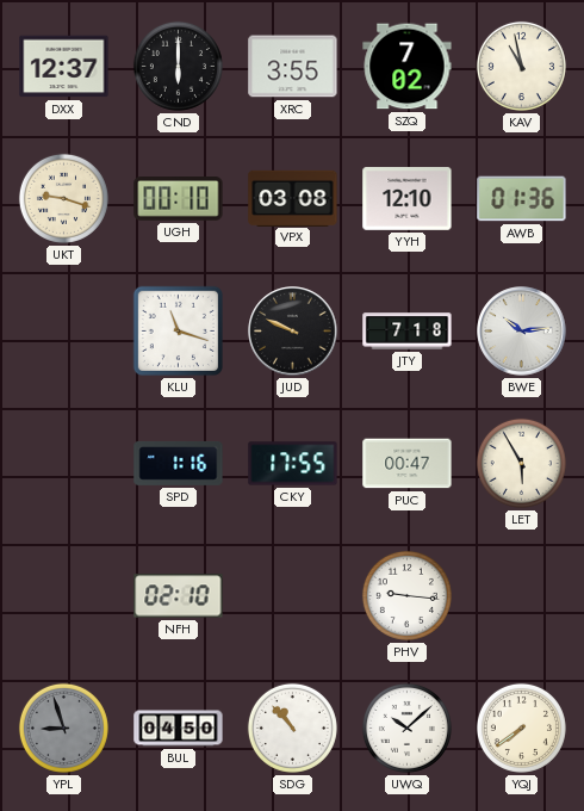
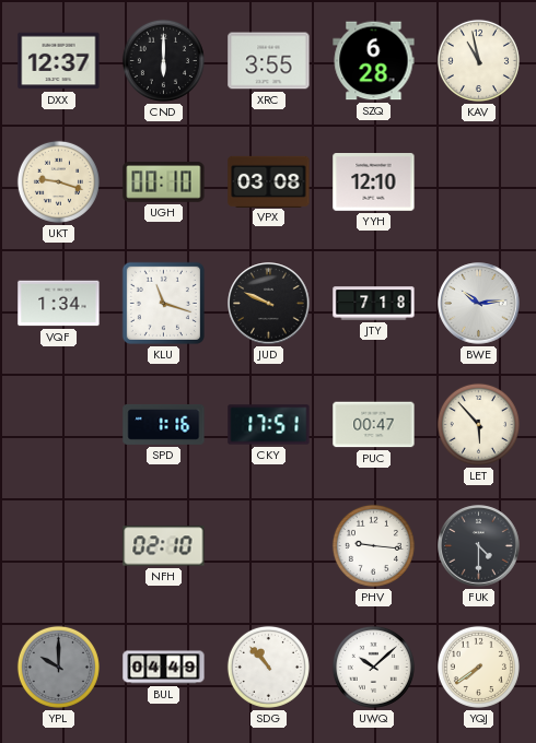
SZQ: 7:02 -> 6:28
AWB: 01:36 -> none
VQF: none -> 1:34
CKY: 17:55 -> 17:51
LET: 5:55 -> 5:53
FUK: none -> 4:30
YPL: 8:57 -> 10:00
BUL: 04:50 -> 04:49
